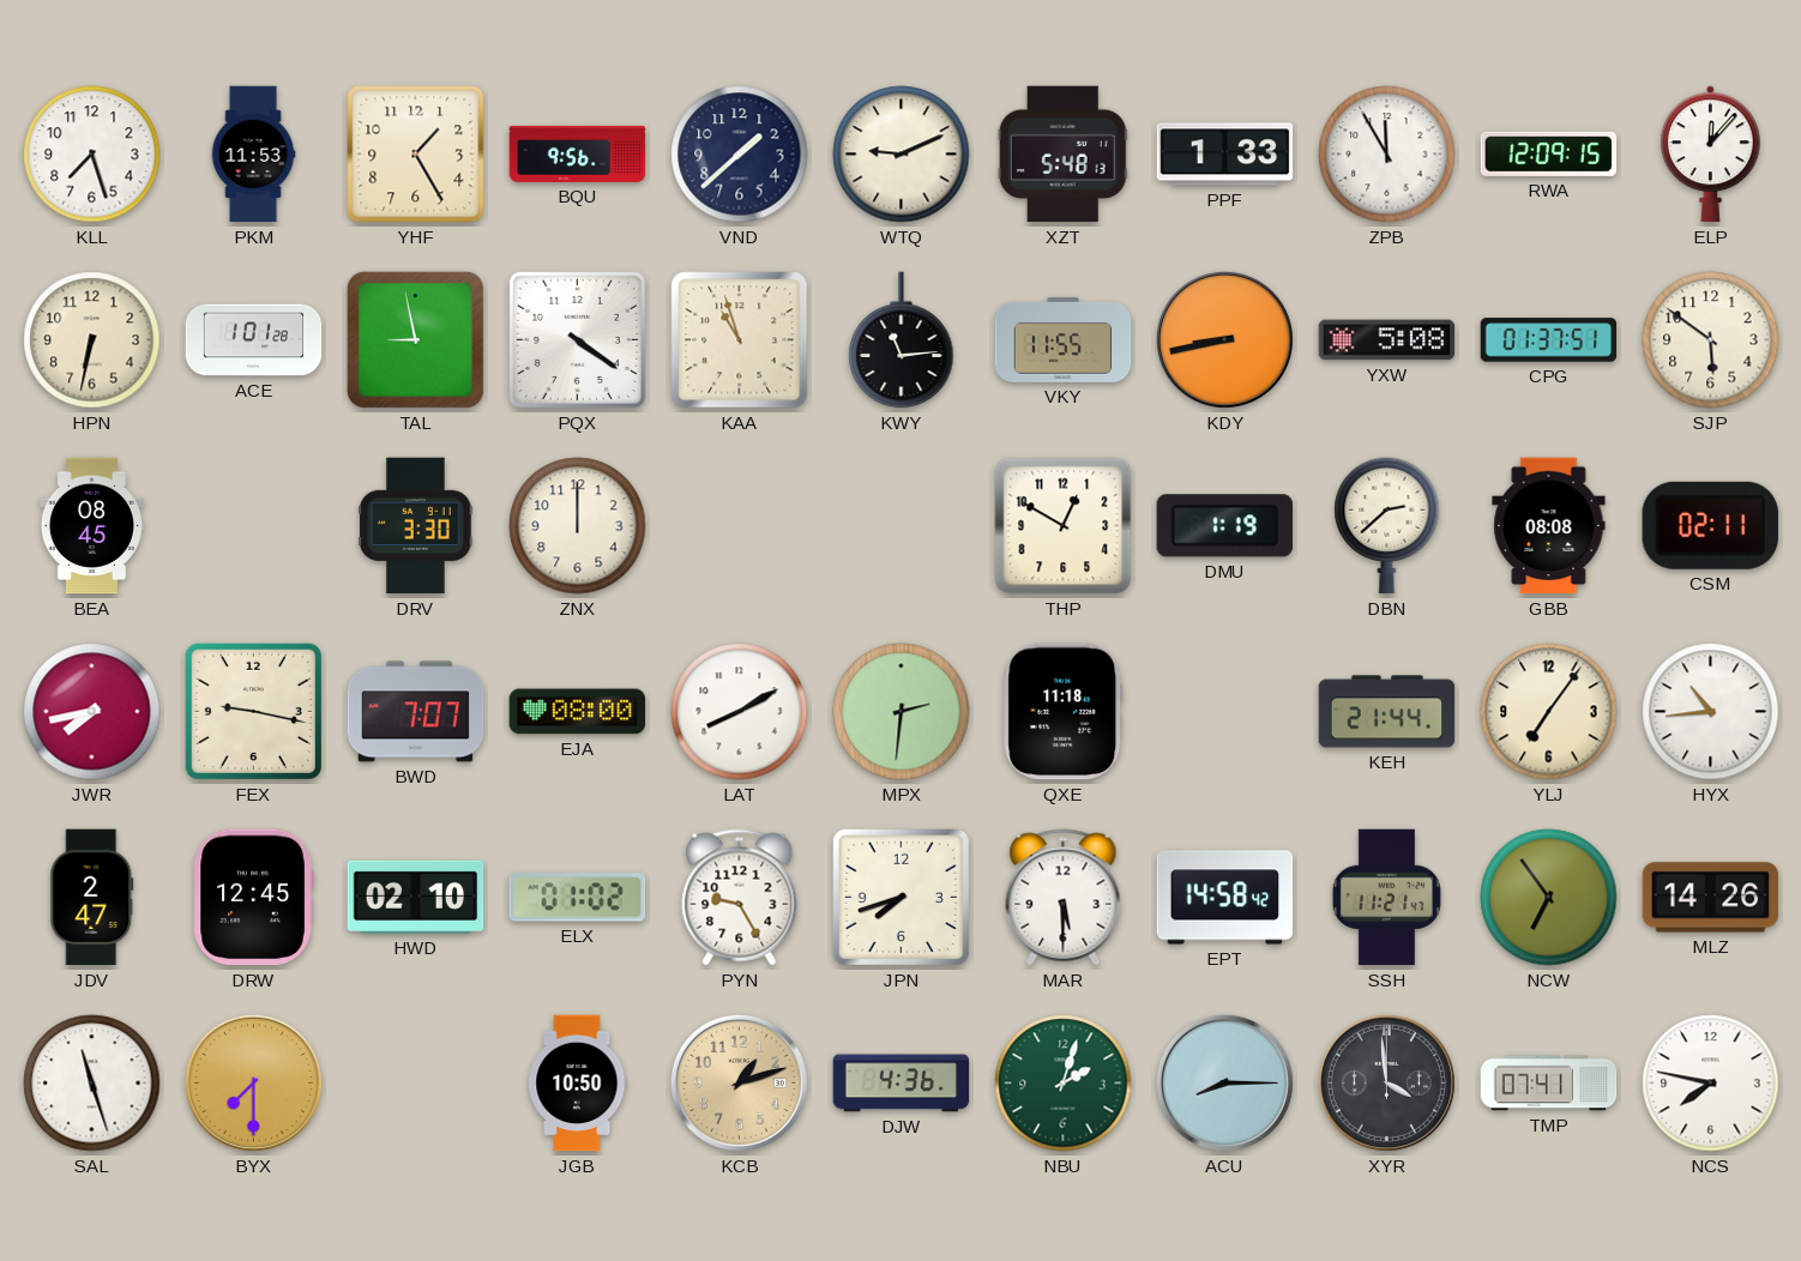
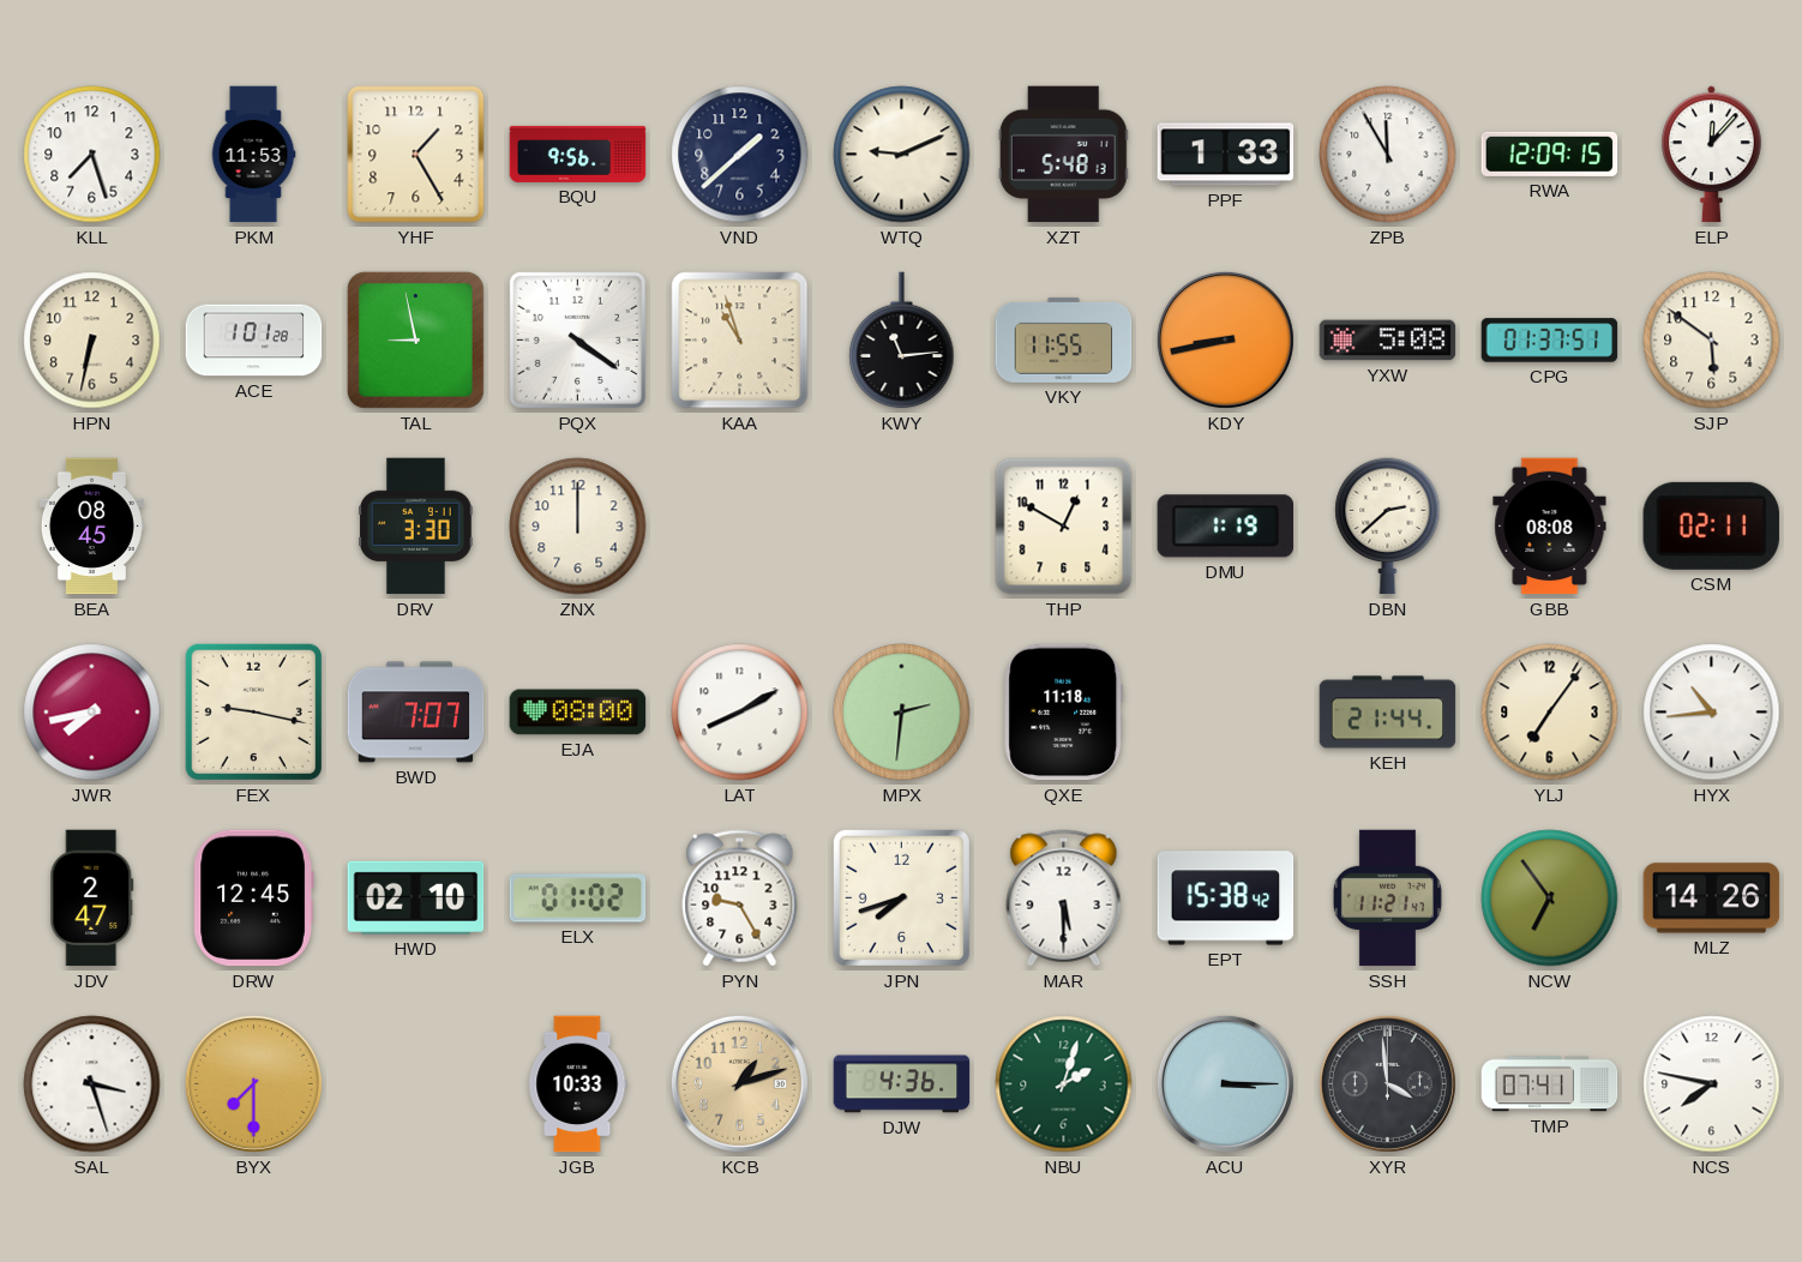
EPT: 14:58 -> 15:38
SAL: 11:27 -> 3:27
JGB: 10:50 -> 10:33
ACU: 8:15 -> 3:15
